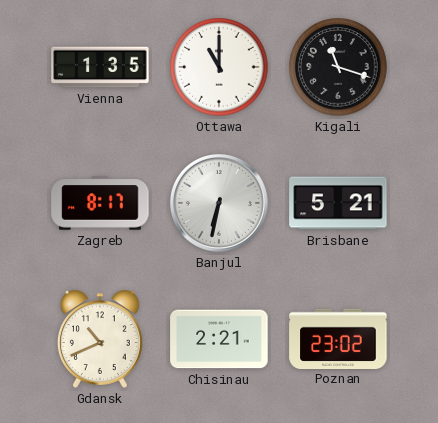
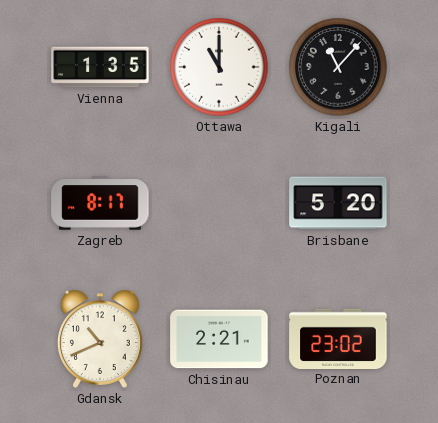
Kigali: 11:18 -> 11:07
Banjul: 6:32 -> none
Brisbane: 5:21 -> 5:20
